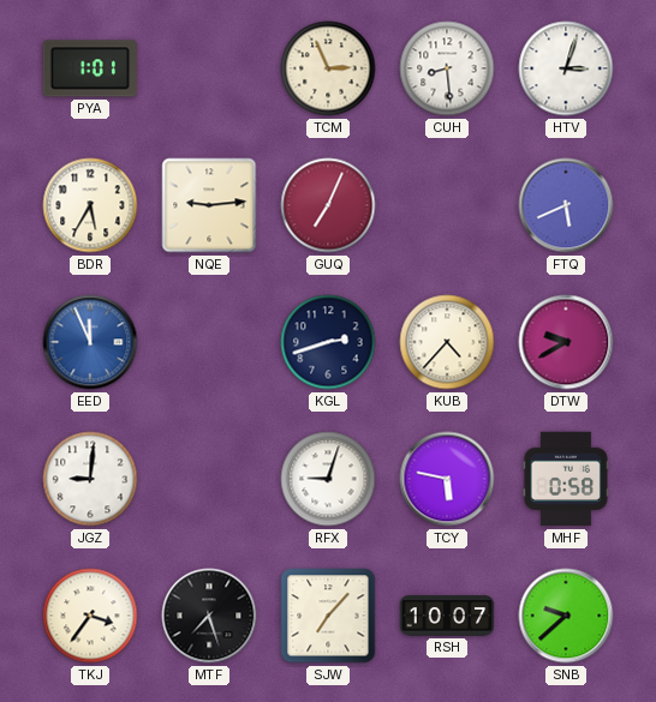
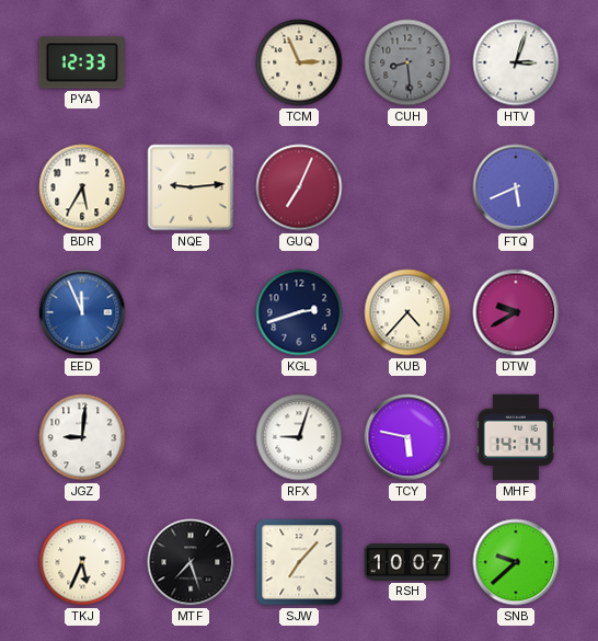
PYA: 1:01 -> 12:33
CUH dial: white -> grey
MHF: 0:58 -> 14:14
TKJ: 3:36 -> 5:34
